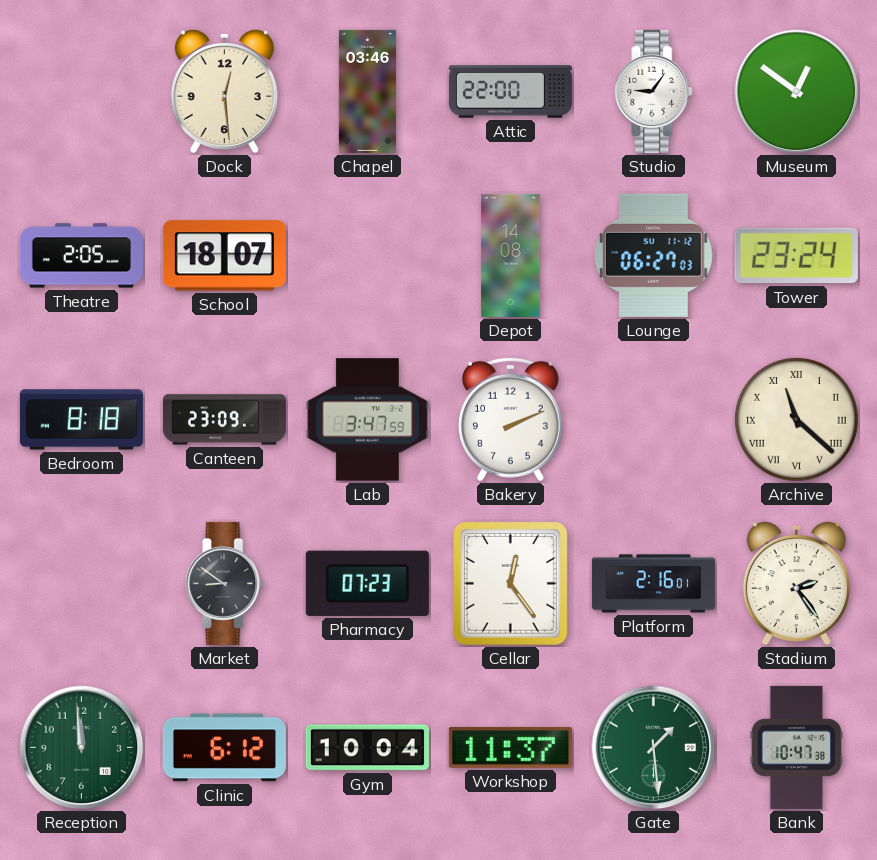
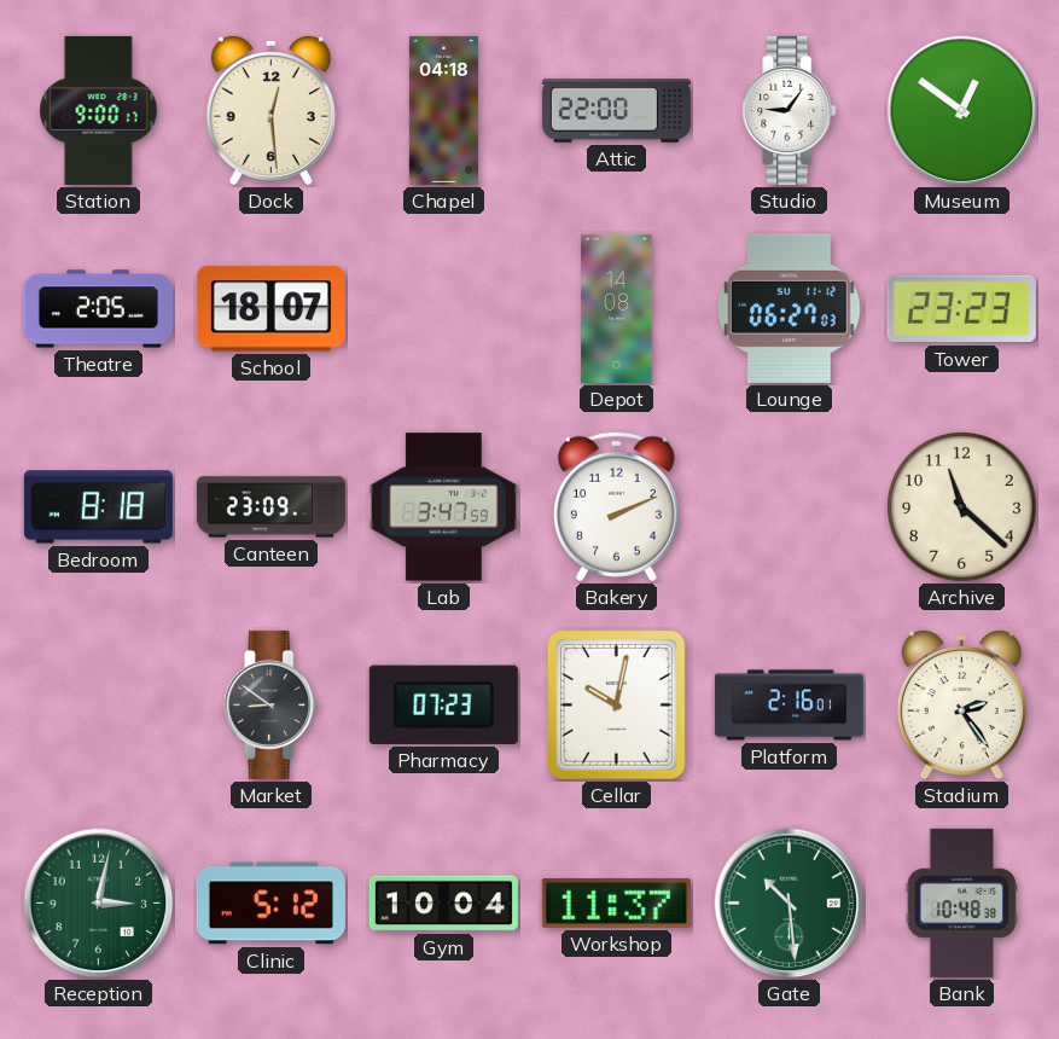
Station: none -> 9:00
Chapel: 03:46 -> 04:18
Tower: 23:24 -> 23:23
Archive numerals: Roman -> Arabic
Cellar: 12:24 -> 10:02
Reception: 11:59 -> 3:02
Clinic: 6:12 -> 5:12
Gate: 1:29 -> 10:29
Bank: 10:47 -> 10:48
